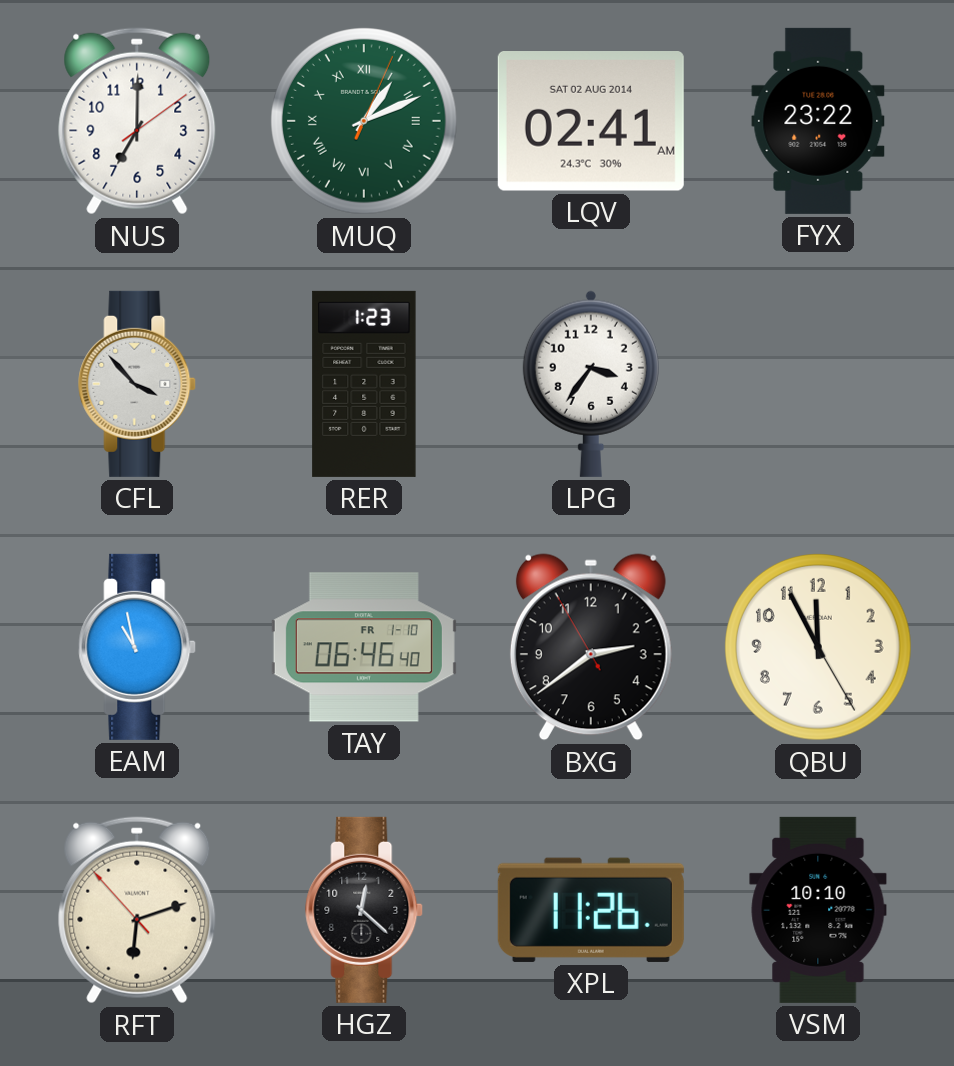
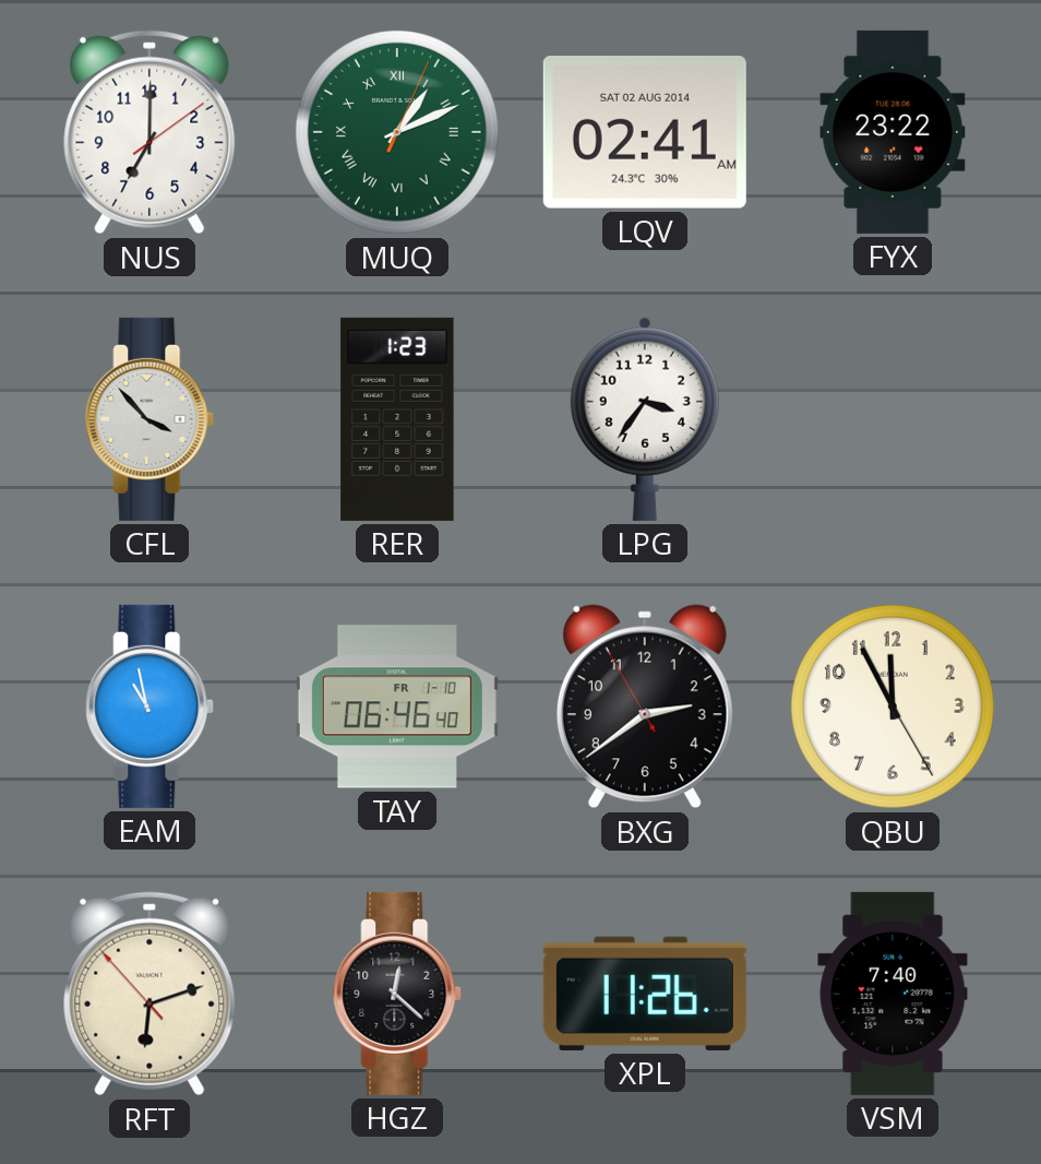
VSM: 10:10 -> 7:40
